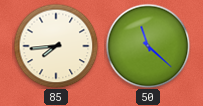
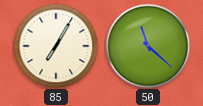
85: 7:44 -> 7:05
